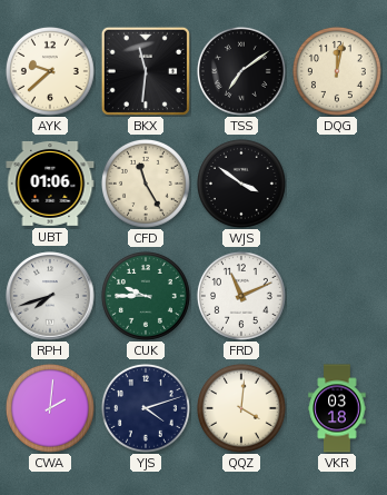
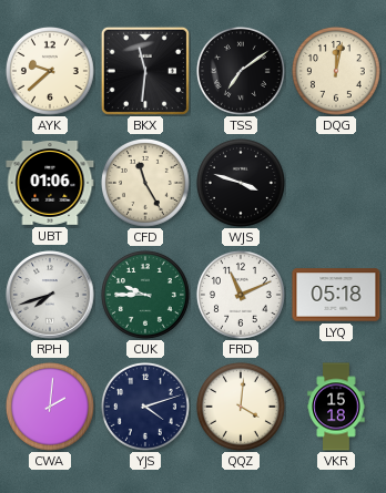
WJS: 3:51 -> 3:48
LYQ: none -> 05:18
VKR: 03:18 -> 15:18
